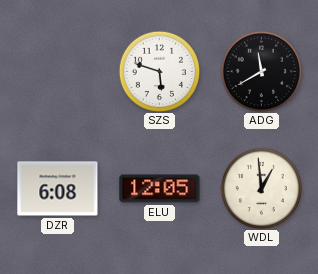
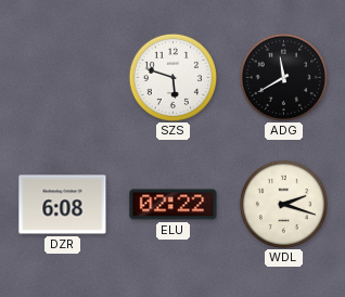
ELU: 12:05 -> 02:22
WDL: 12:59 -> 2:18
